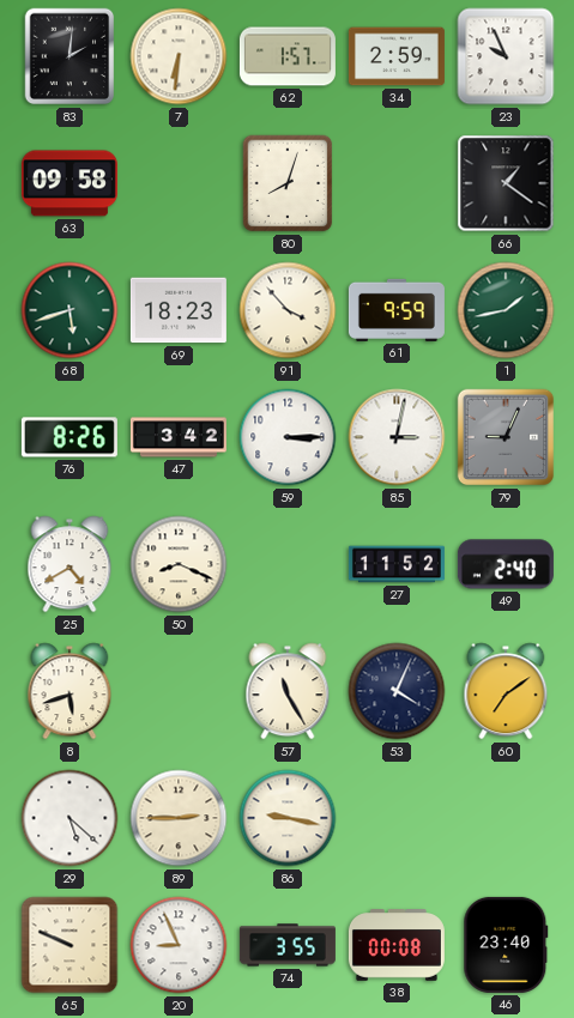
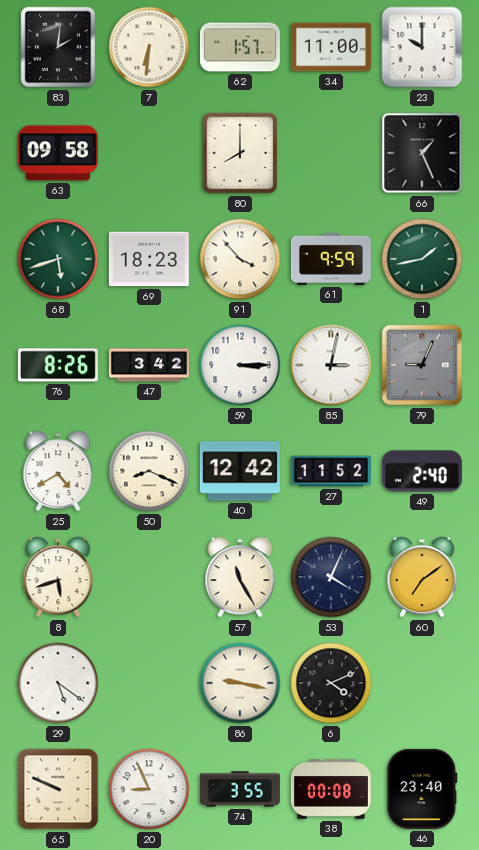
34: 2:59 -> 11:00
23: 9:56 -> 10:00
80: 8:03 -> 8:00
66: 1:21 -> 1:26
40: none -> 12:42
29: 5:22 -> 5:21
89: 2:45 -> none
6: none -> 4:11
